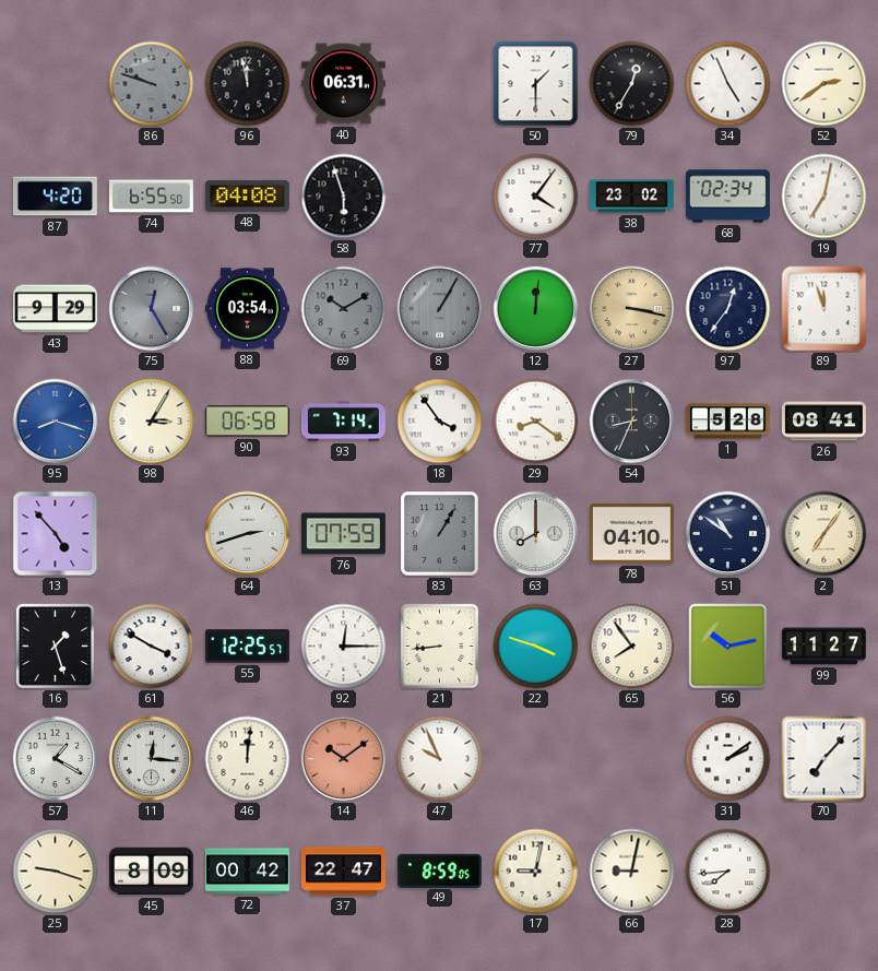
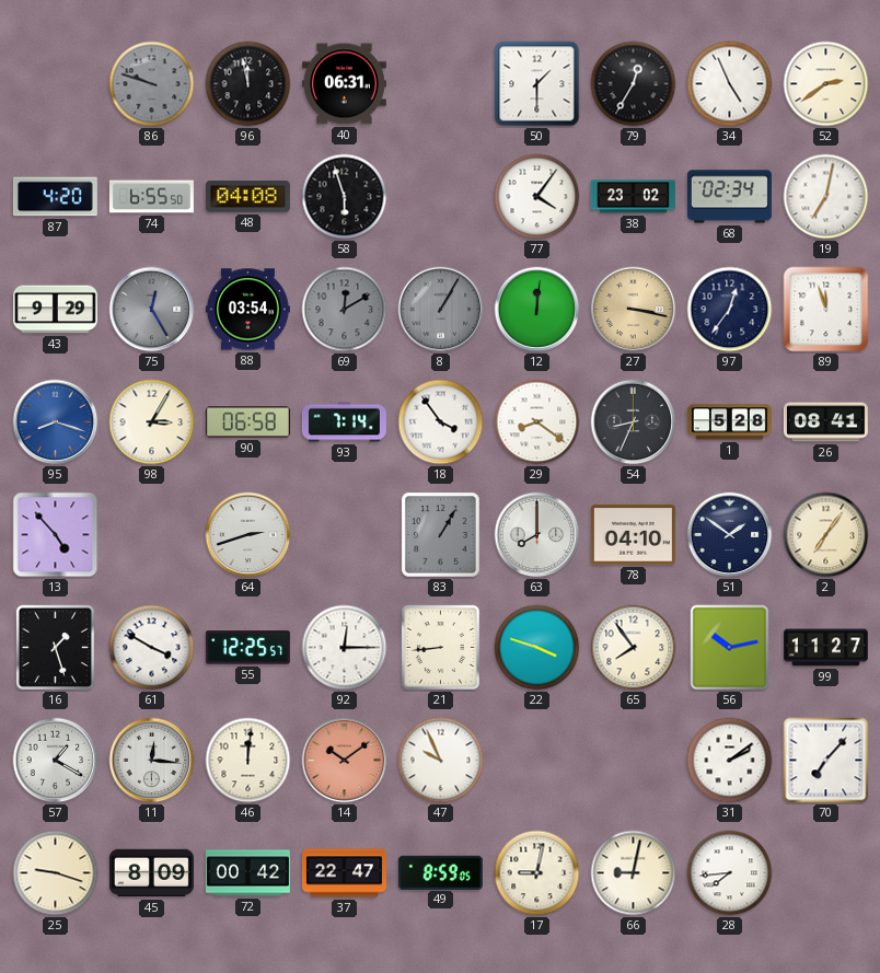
69: 10:10 -> 12:10
76: 07:59 -> none
51: 10:51 -> 1:51
